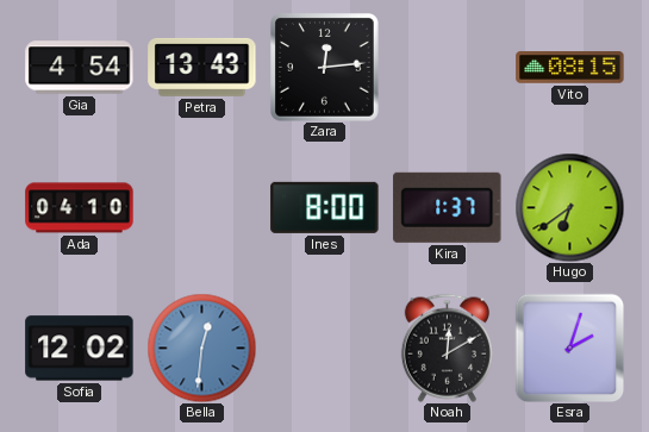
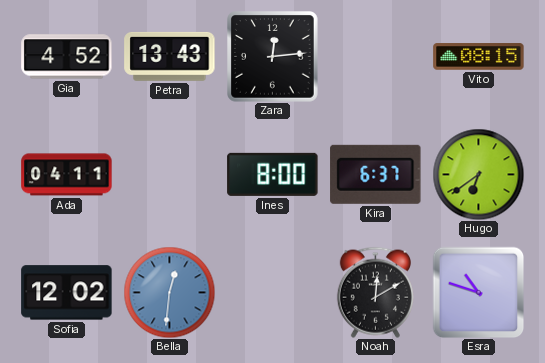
Gia: 4:54 -> 4:52
Ada: 04:10 -> 04:11
Kira: 1:37 -> 6:37
Esra: 2:03 -> 10:48
